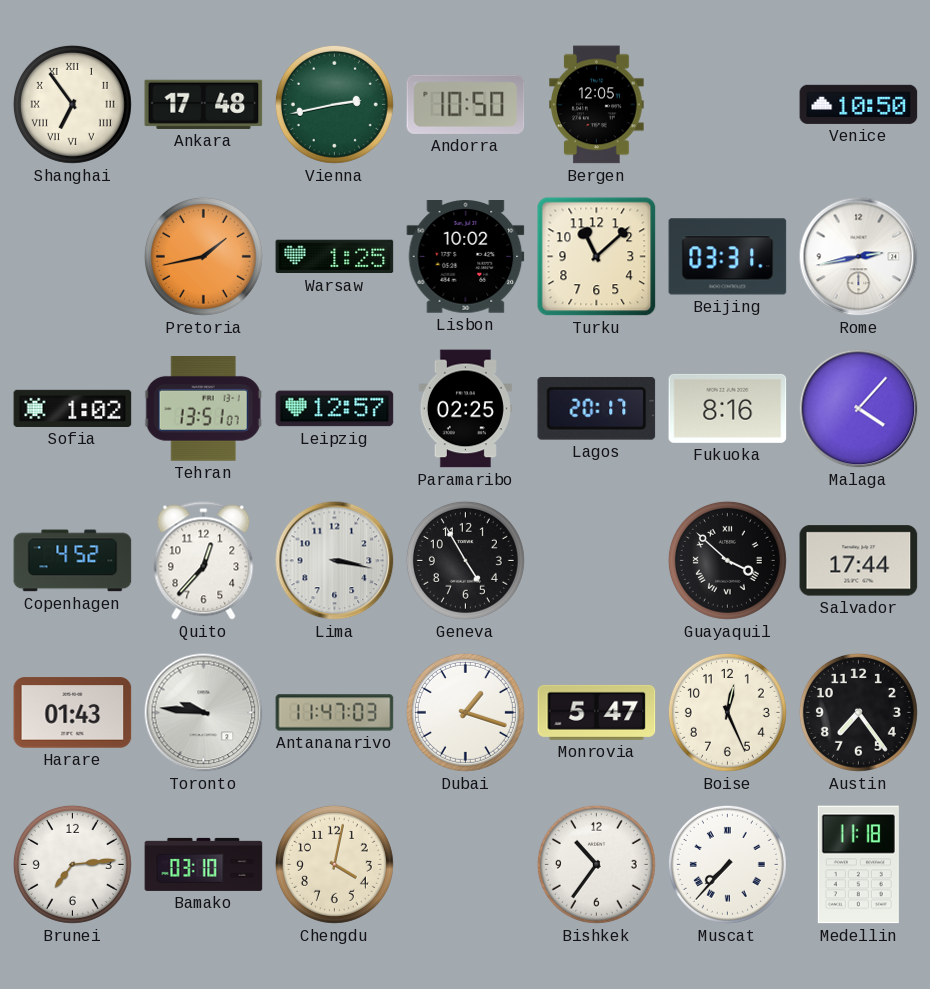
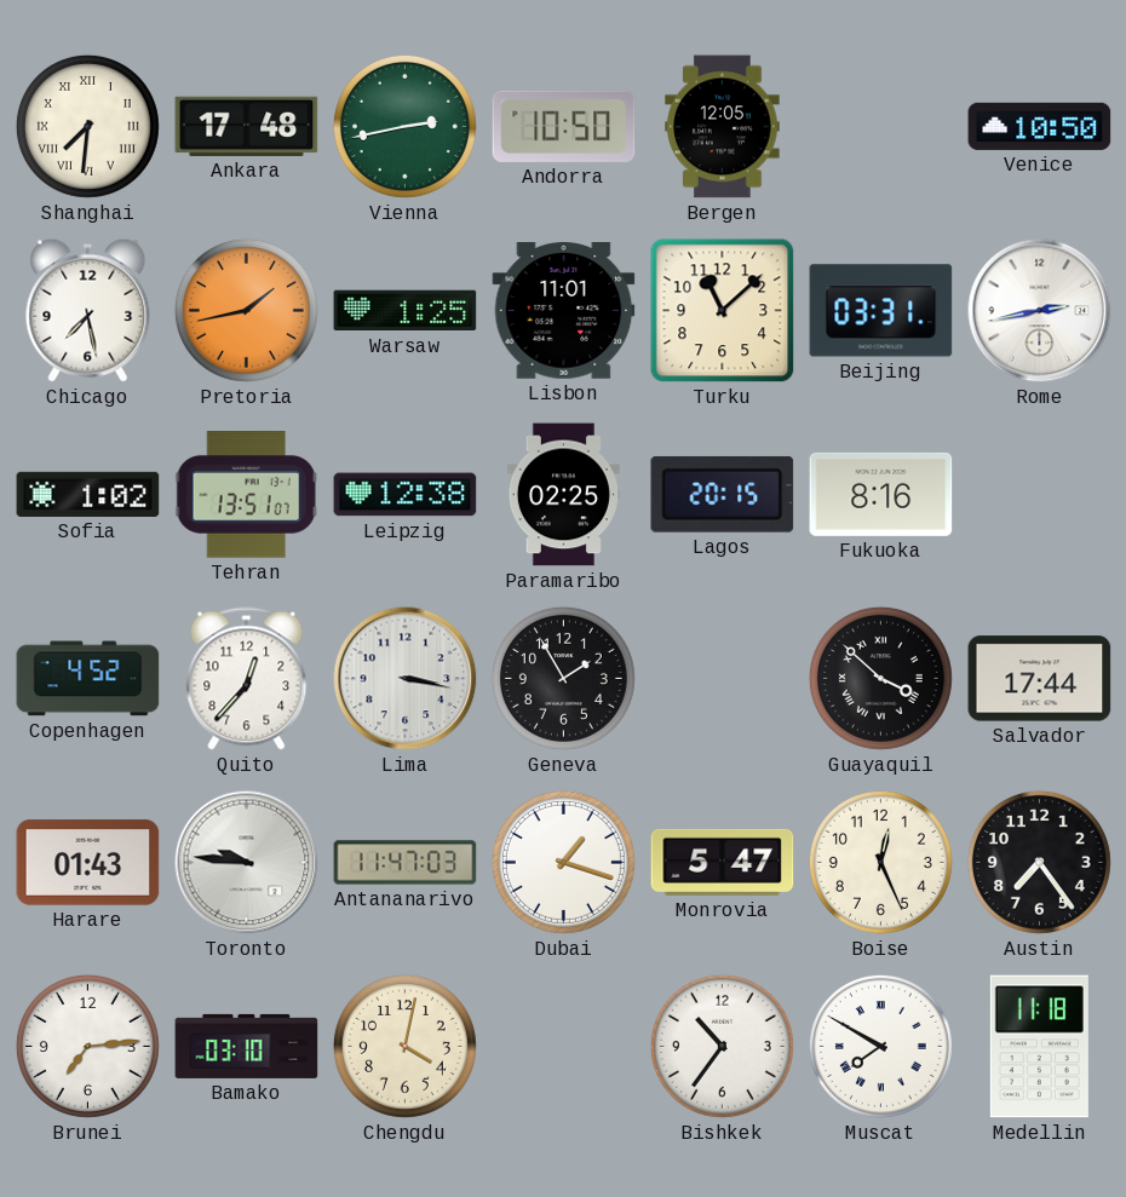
Shanghai: 6:54 -> 7:31
Chicago: none -> 7:28
Lisbon: 10:02 -> 11:01
Leipzig: 12:57 -> 12:38
Lagos: 20:17 -> 20:15
Malaga: 4:07 -> none
Geneva: 4:55 -> 1:55
Muscat: 7:37 -> 7:50
